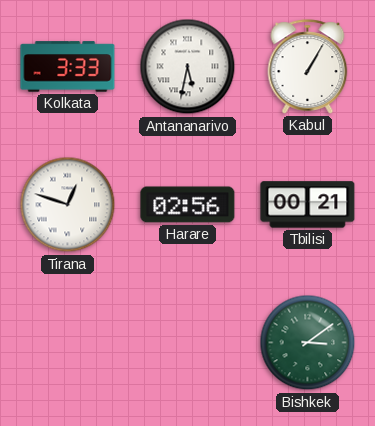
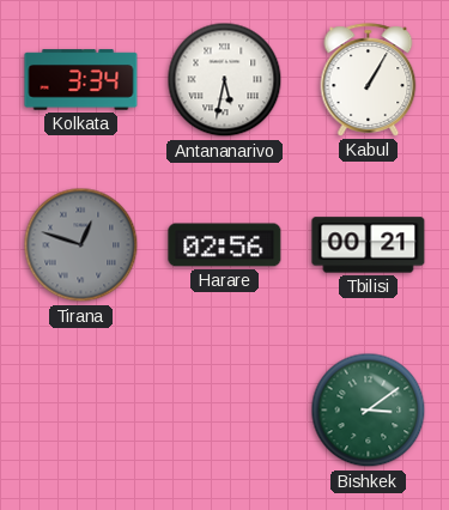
Kolkata: 3:33 -> 3:34
Tirana dial: white -> grey
